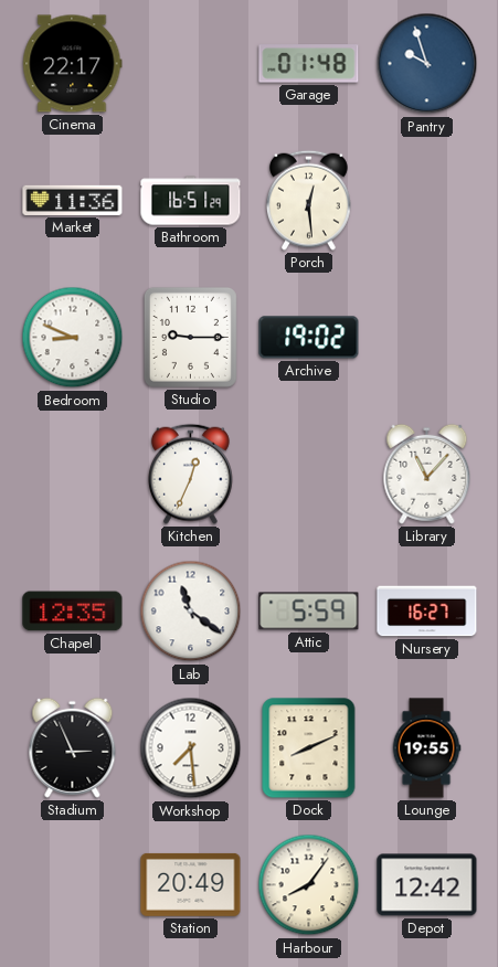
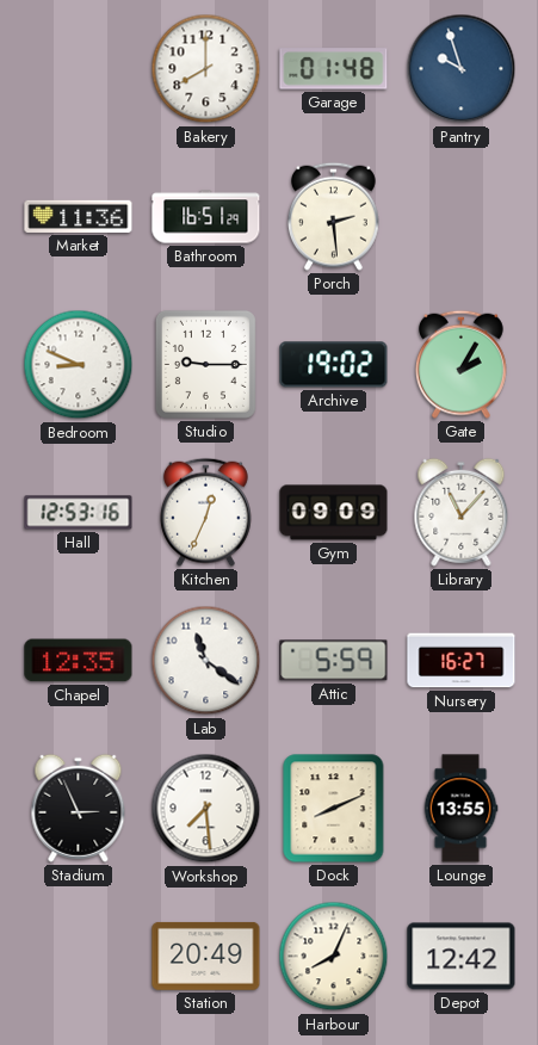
Cinema: 22:17 -> none
Bakery: none -> 8:00
Porch: 12:29 -> 2:29
Gate: none -> 2:05
Hall: none -> 12:53
Gym: none -> 09:09
Lounge: 19:55 -> 13:55
Harbour: 8:06 -> 8:04
